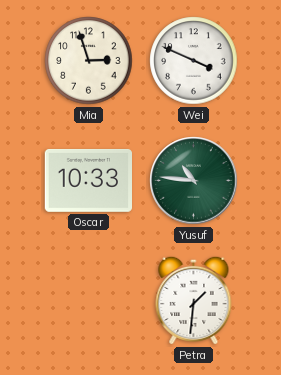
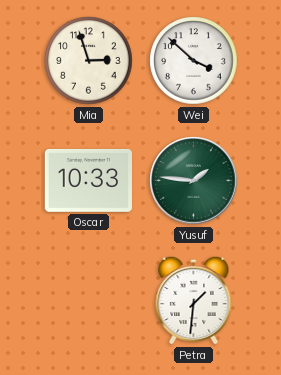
Wei: 3:49 -> 3:52
Yusuf: 10:46 -> 1:46
